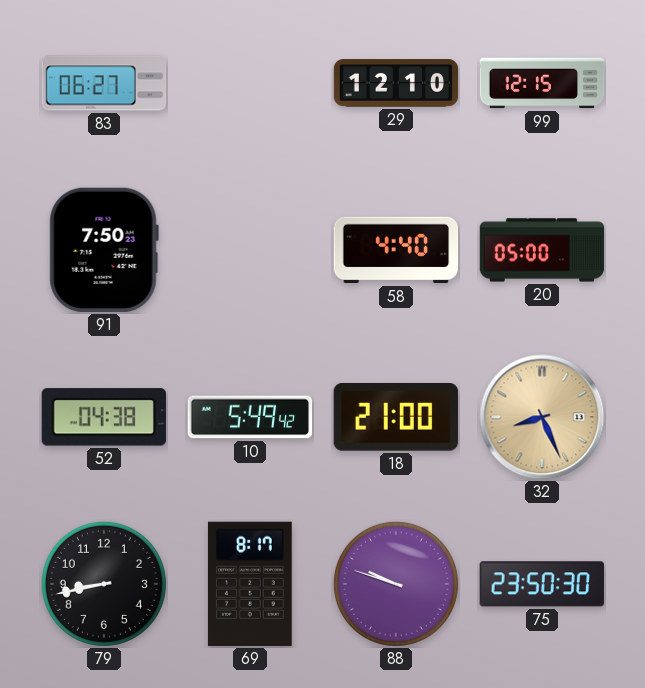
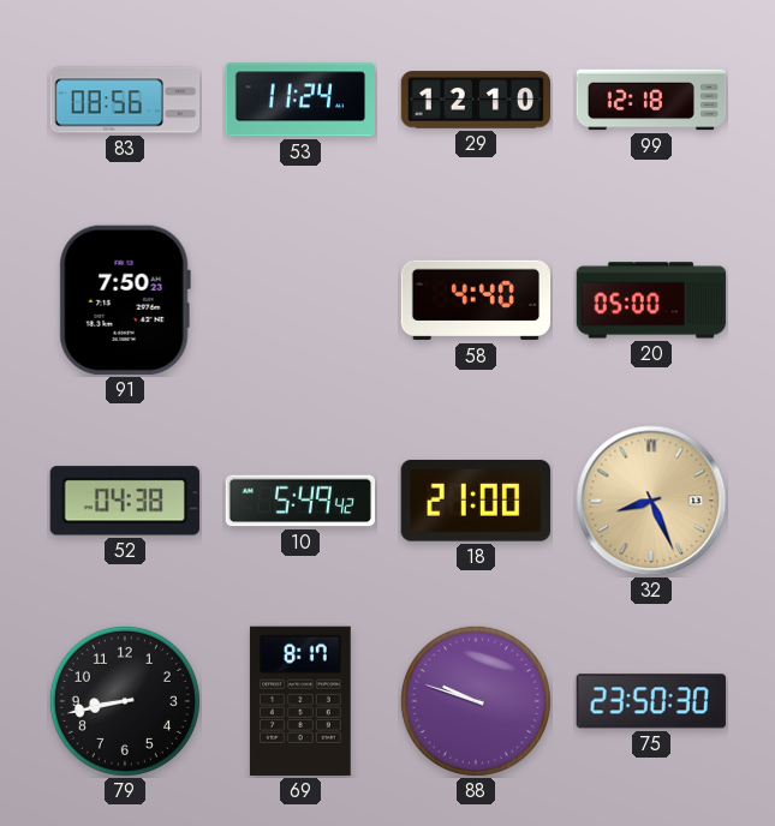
83: 06:27 -> 08:56
53: none -> 11:24
99: 12:15 -> 12:18
